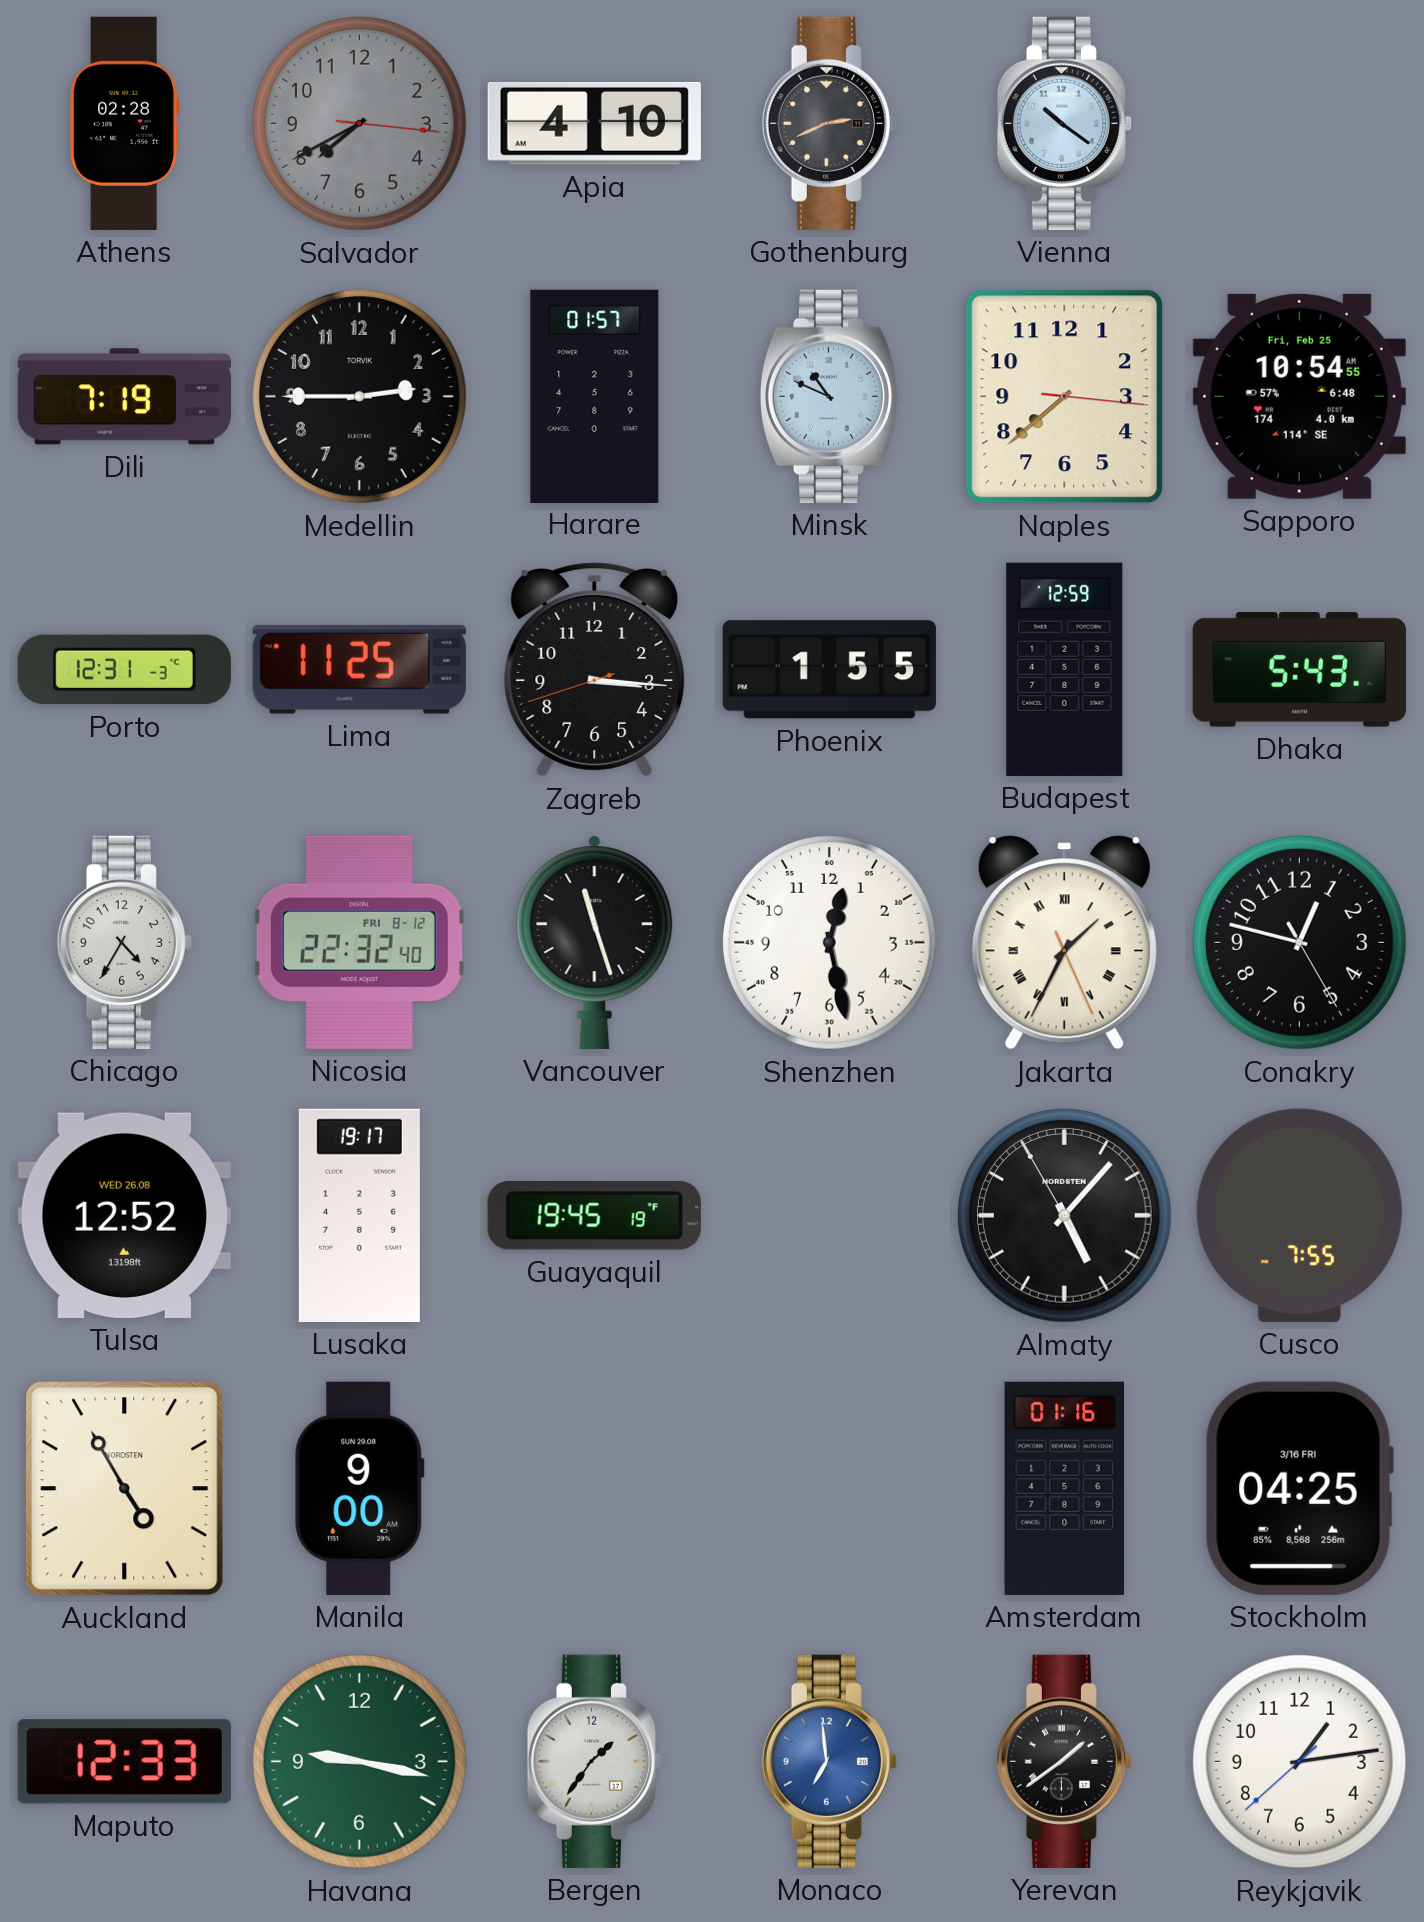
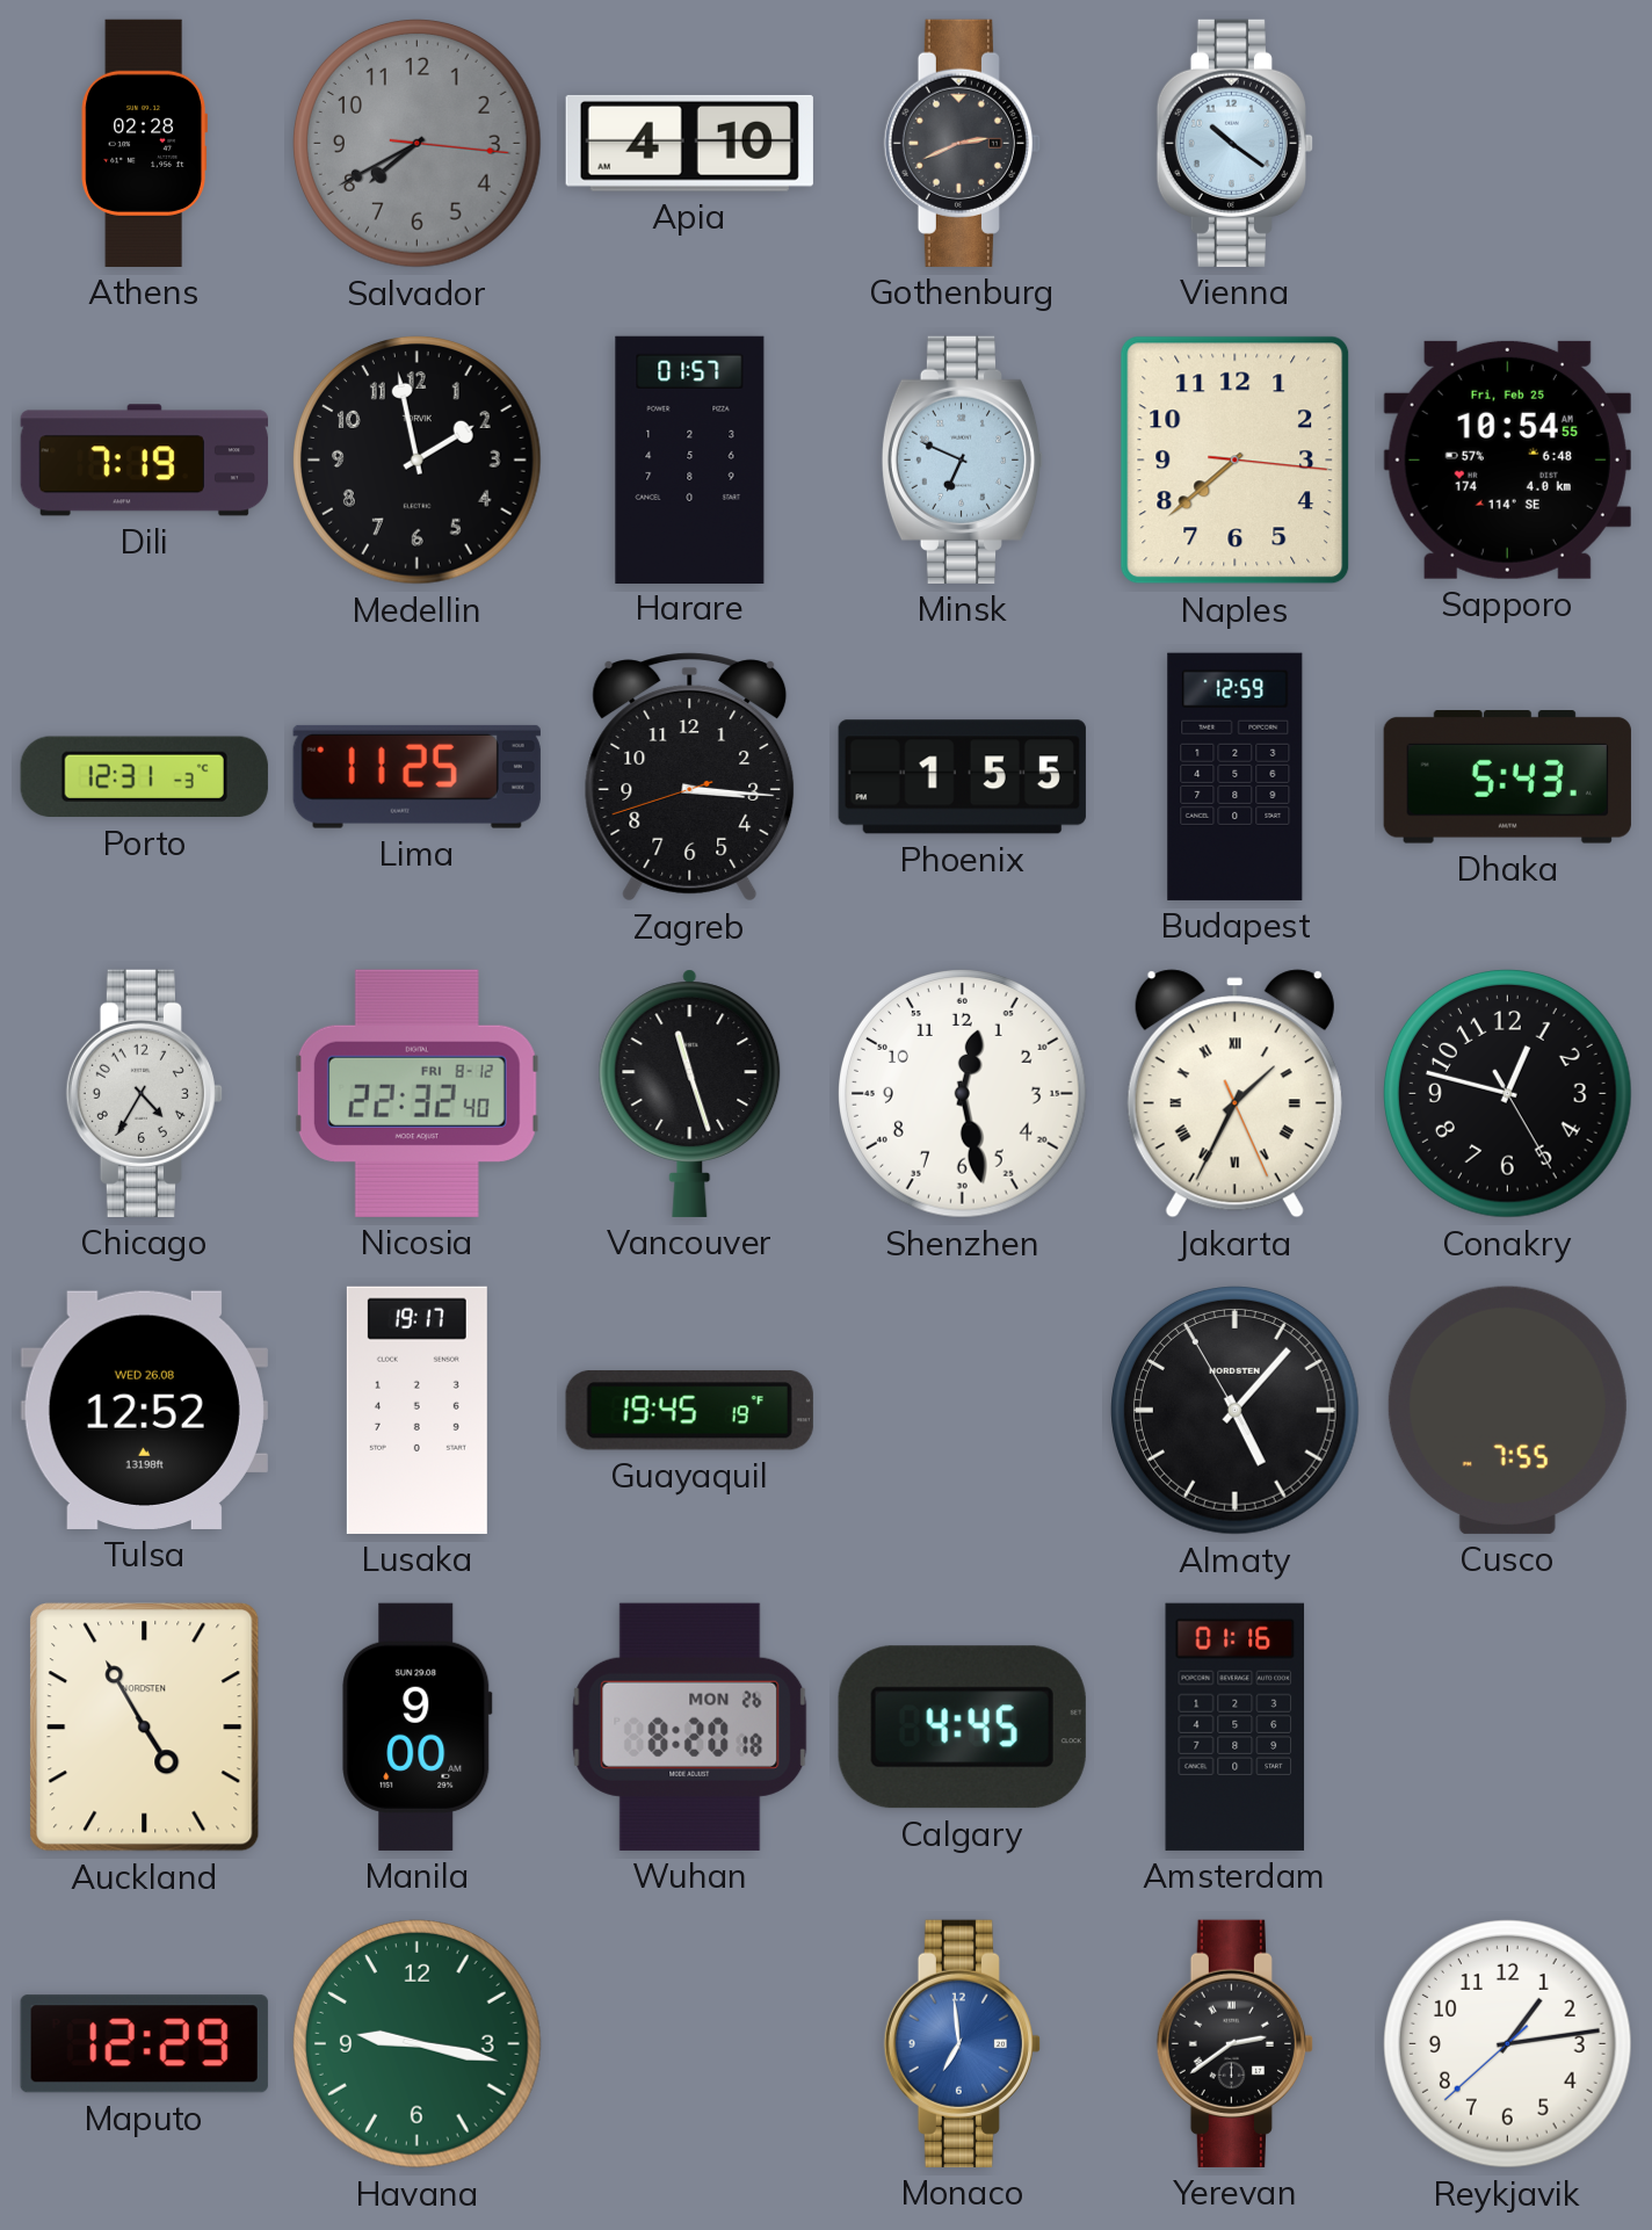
Medellin: 2:45 -> 1:58
Minsk: 10:49 -> 6:49
Wuhan: none -> 8:20
Calgary: none -> 4:45
Stockholm: 04:25 -> none
Maputo: 12:33 -> 12:29
Bergen: 1:36 -> none
Yerevan: 1:39 -> 2:39
